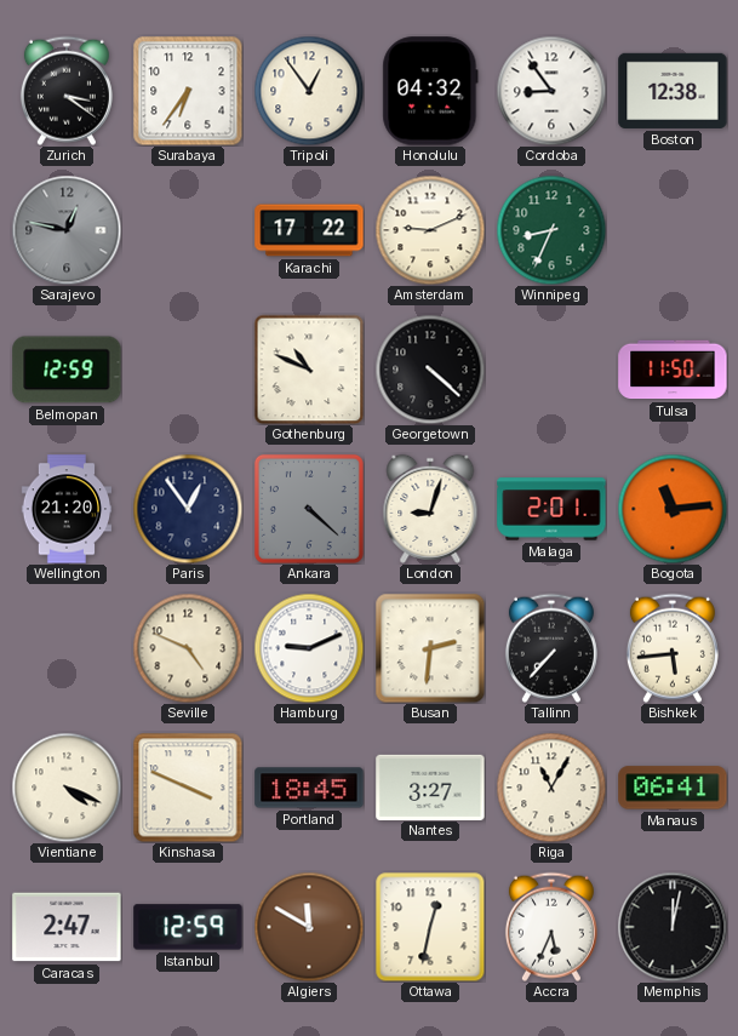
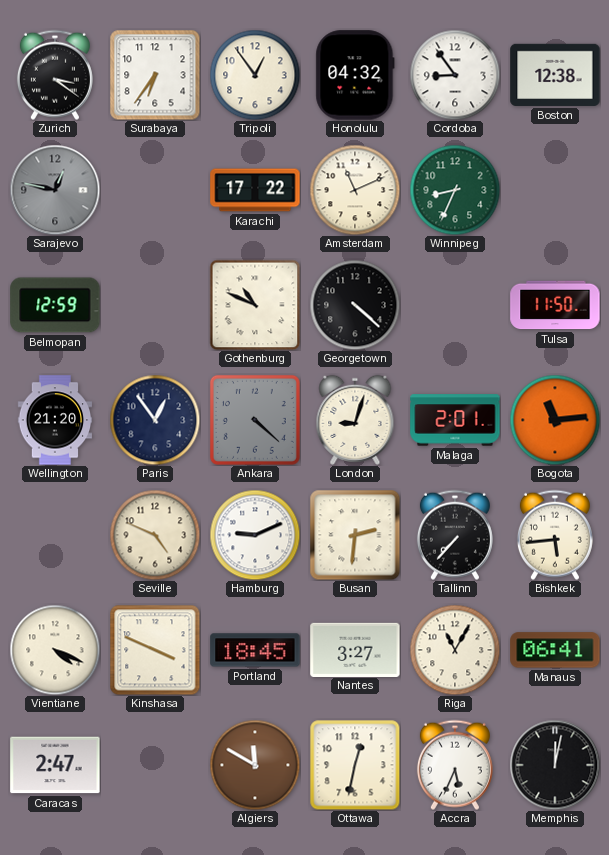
Amsterdam: 9:11 -> 11:11
Istanbul: 12:59 -> none
